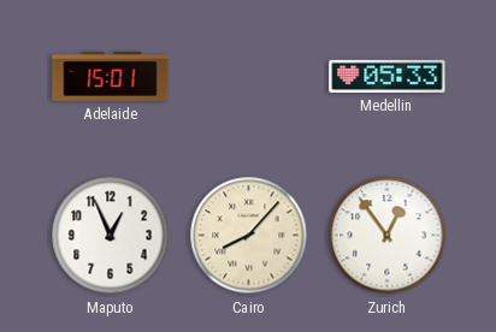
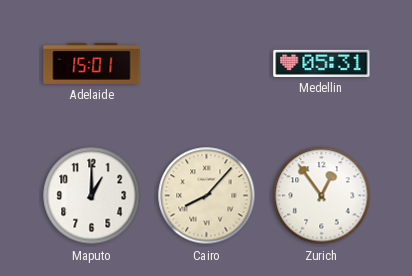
Medellin: 05:33 -> 05:31
Maputo: 12:56 -> 1:00
